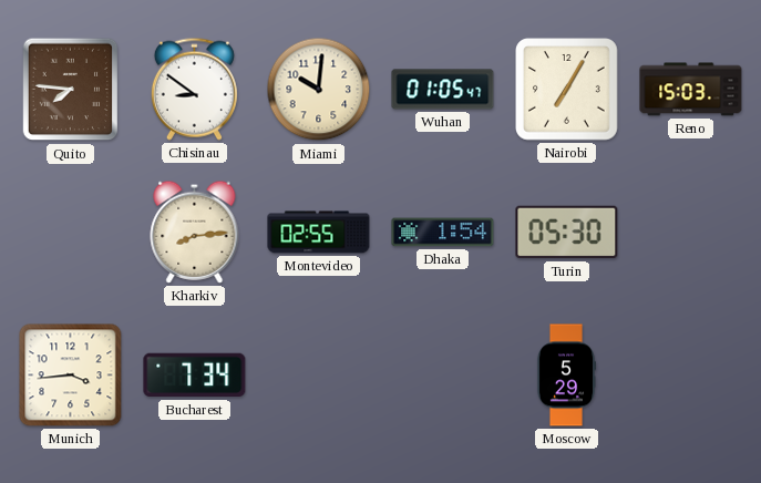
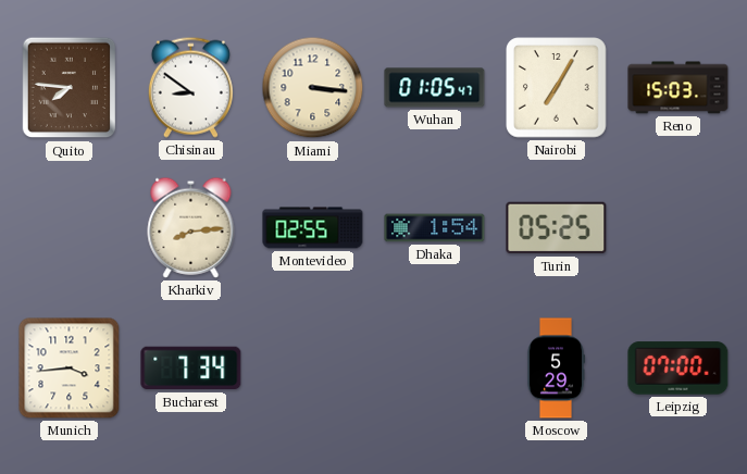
Miami: 10:01 -> 3:16
Turin: 05:30 -> 05:25
Leipzig: none -> 07:00
